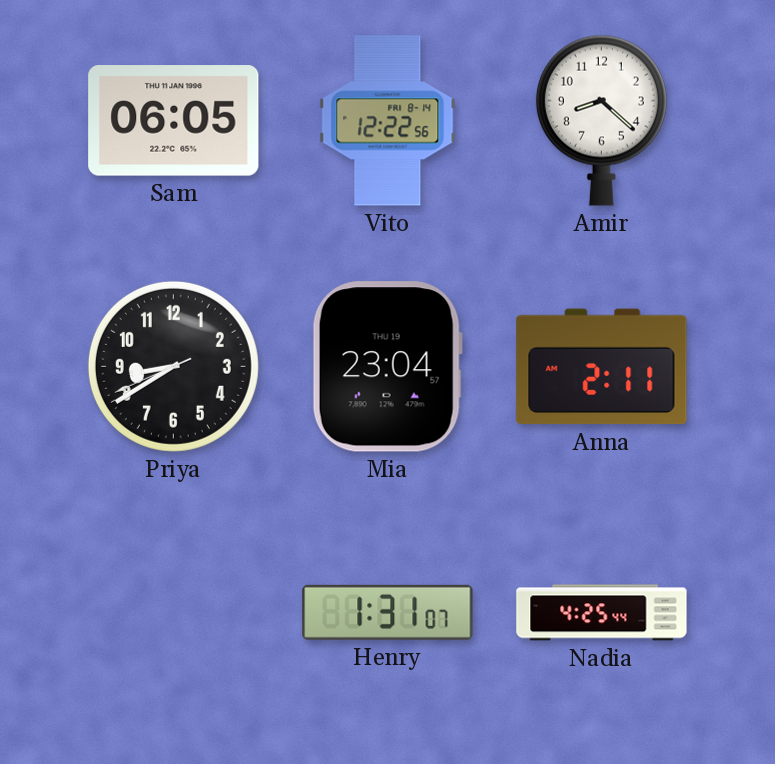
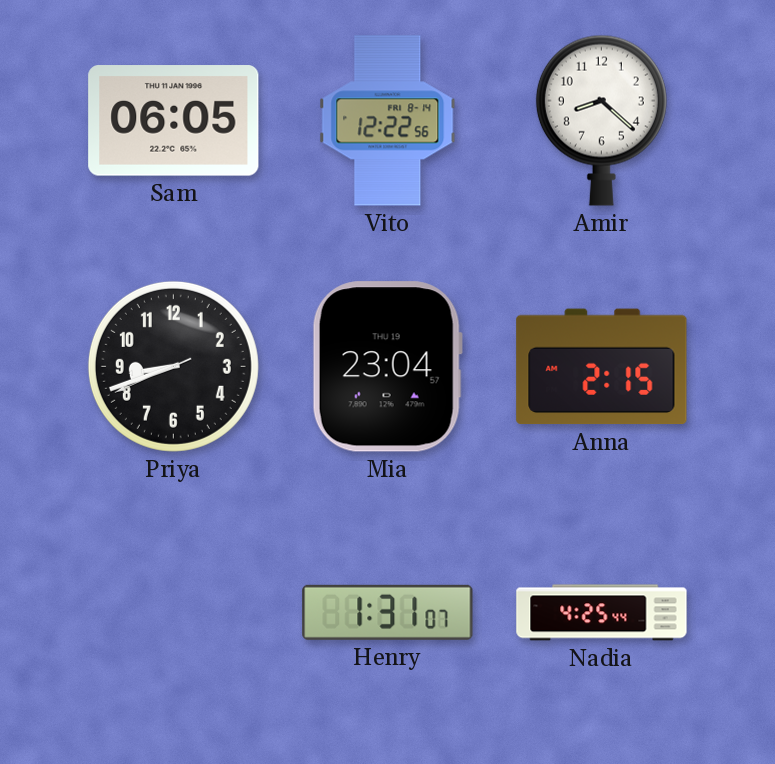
Priya: 8:39 -> 8:41
Anna: 2:11 -> 2:15
